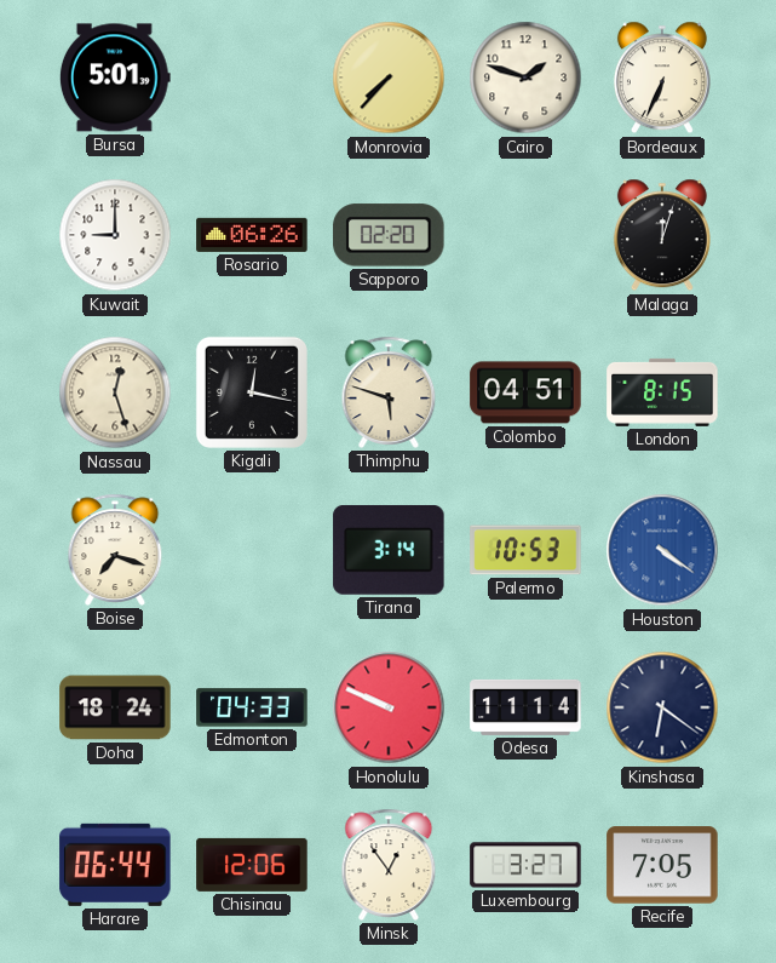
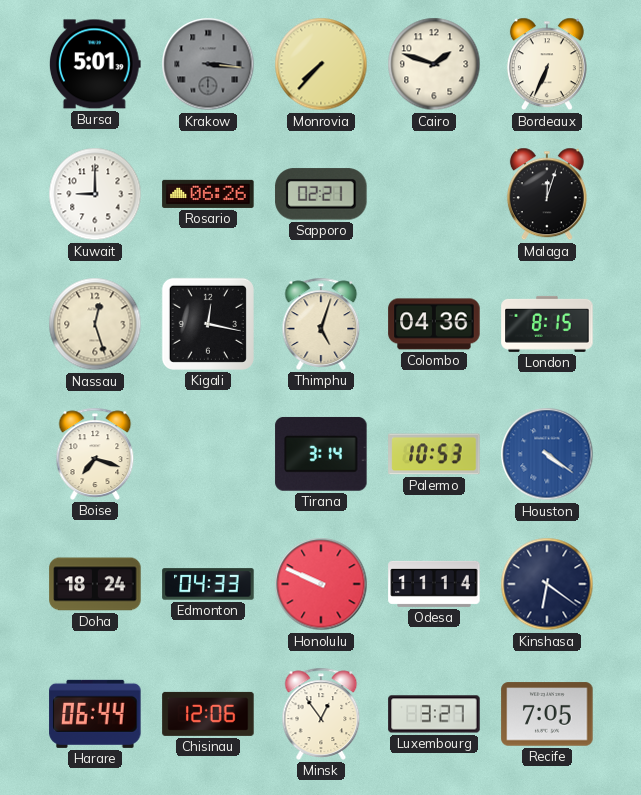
Krakow: none -> 3:16
Sapporo: 02:20 -> 02:21
Thimphu: 5:48 -> 5:03
Colombo: 04:51 -> 04:36
